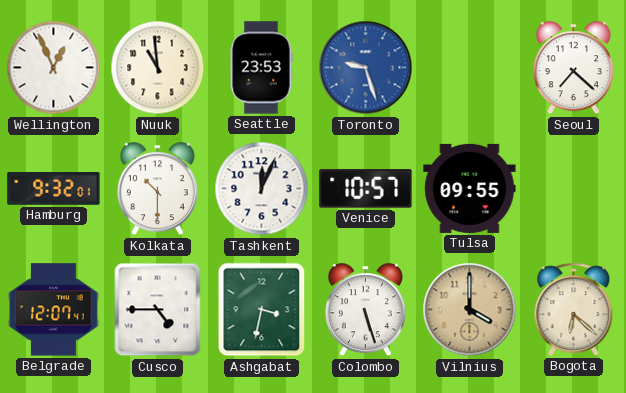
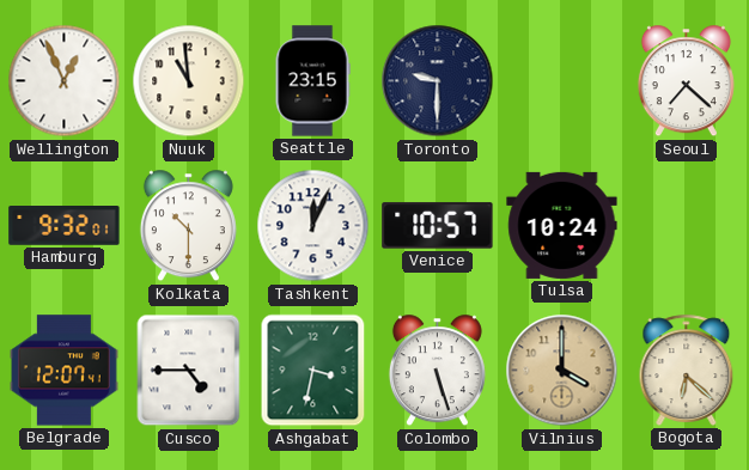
Seattle: 23:53 -> 23:15
Toronto: 9:27 -> 9:30
Toronto dial: blue -> navy
Tulsa: 09:55 -> 10:24
